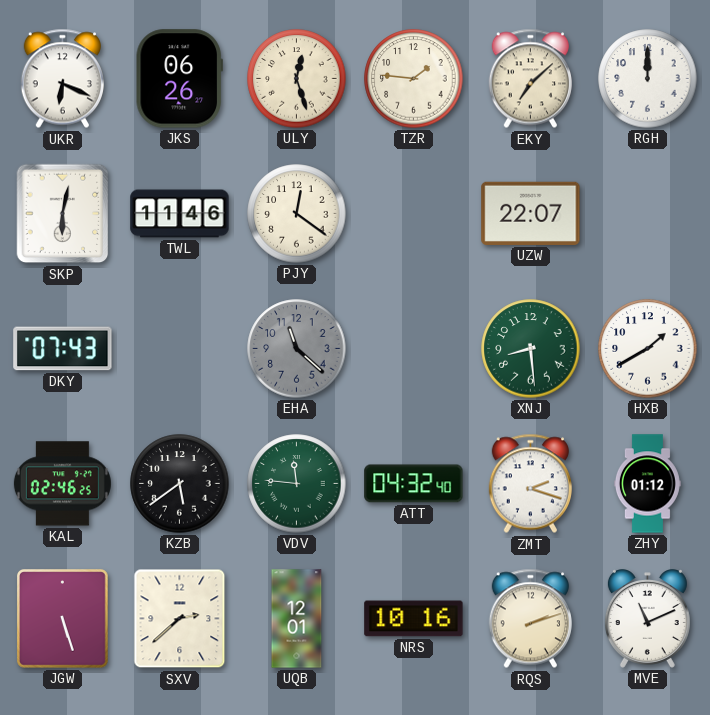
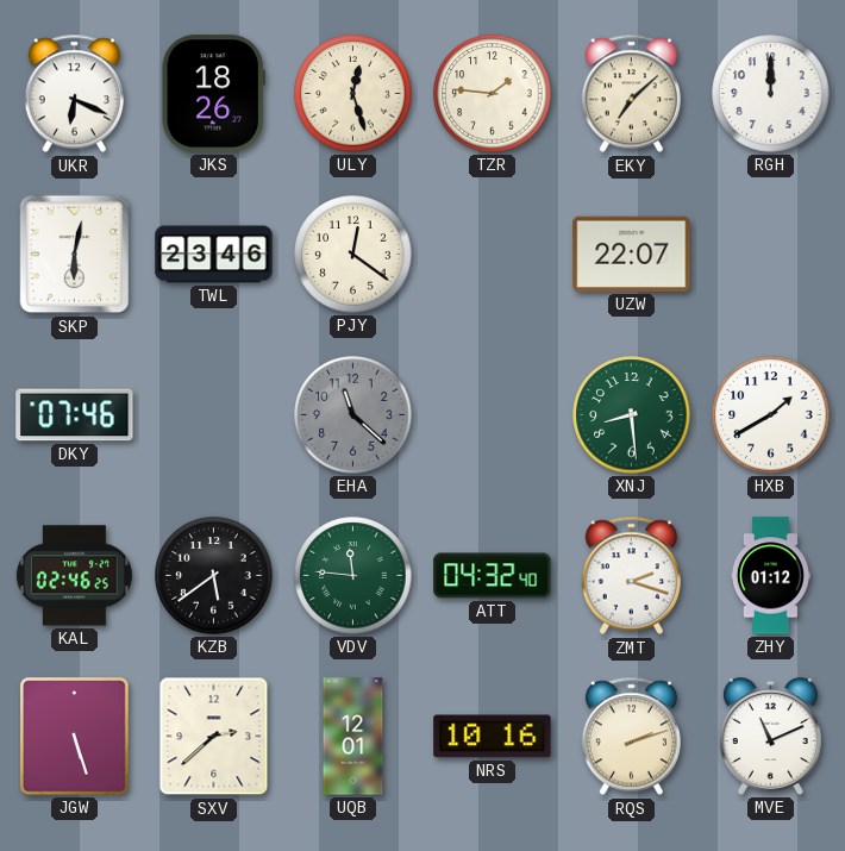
JKS: 06:26 -> 18:26
TWL: 11:46 -> 23:46
DKY: 07:43 -> 07:46
